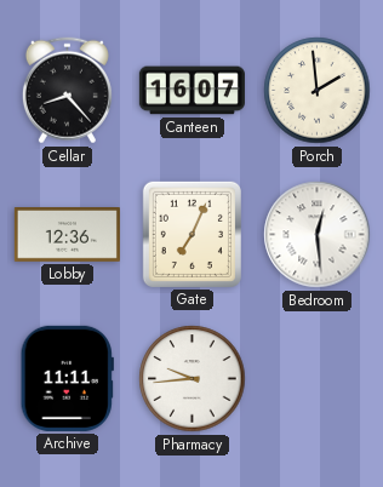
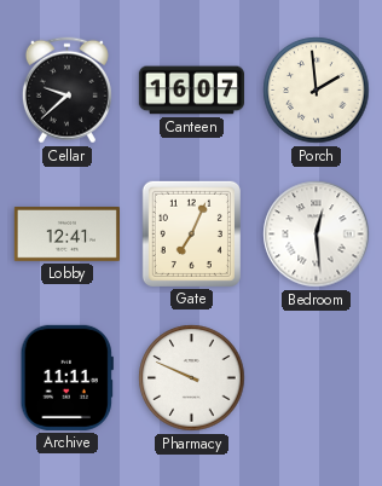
Cellar: 8:23 -> 9:38
Lobby: 12:36 -> 12:41
Pharmacy: 9:44 -> 9:49
